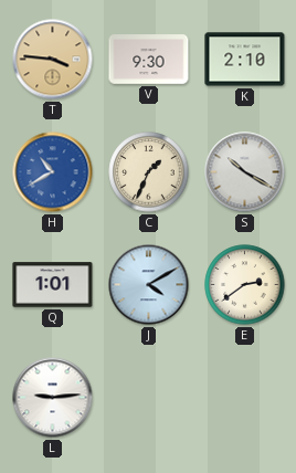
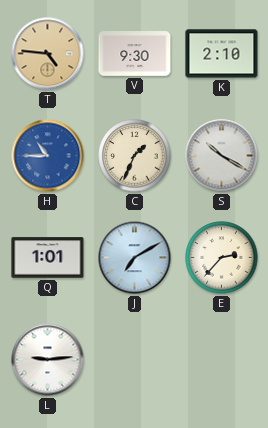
T: 3:46 -> 4:46
H: 10:40 -> 10:45
J: 4:10 -> 7:10
E: 2:39 -> 2:37
